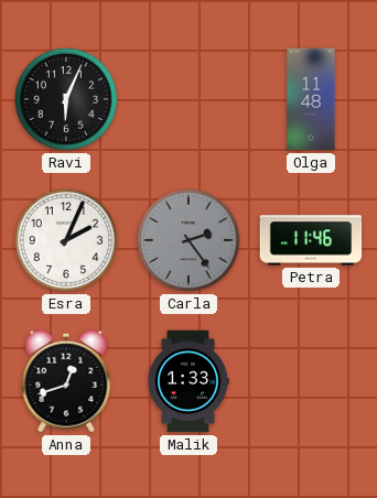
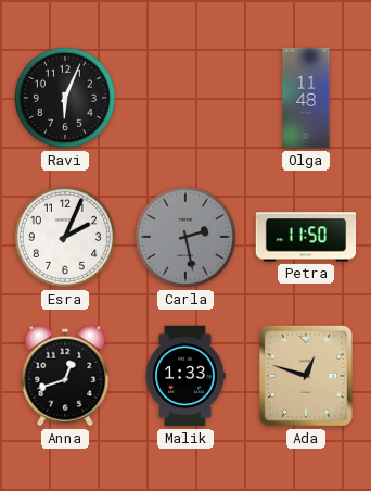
Carla: 2:24 -> 2:28
Petra: 11:46 -> 11:50
Ada: none -> 12:48
